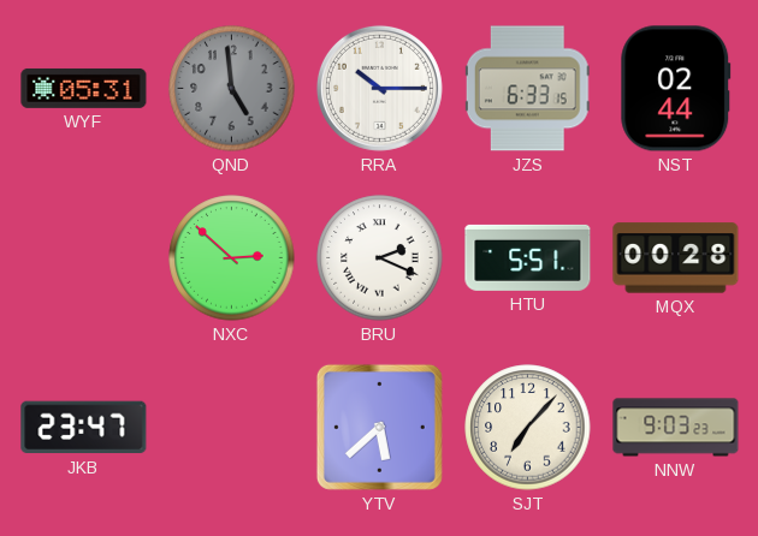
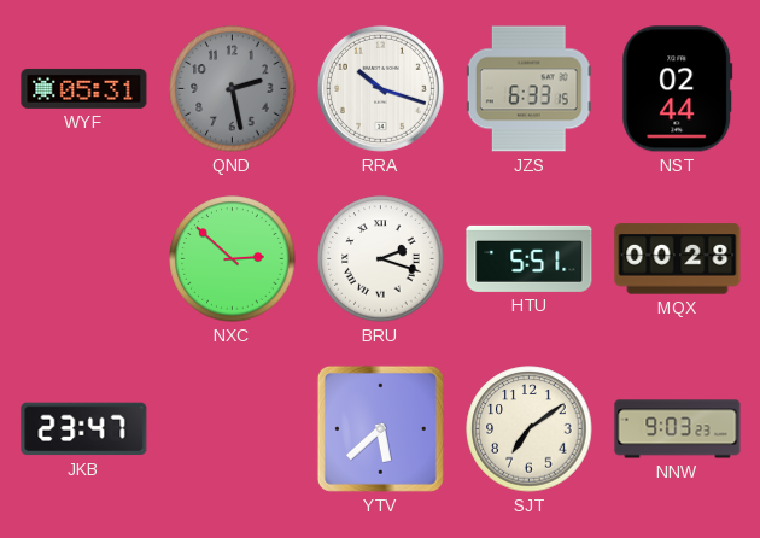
QND: 4:59 -> 2:28
RRA: 10:15 -> 10:18
BRU: 2:19 -> 2:18
SJT: 7:07 -> 7:09
